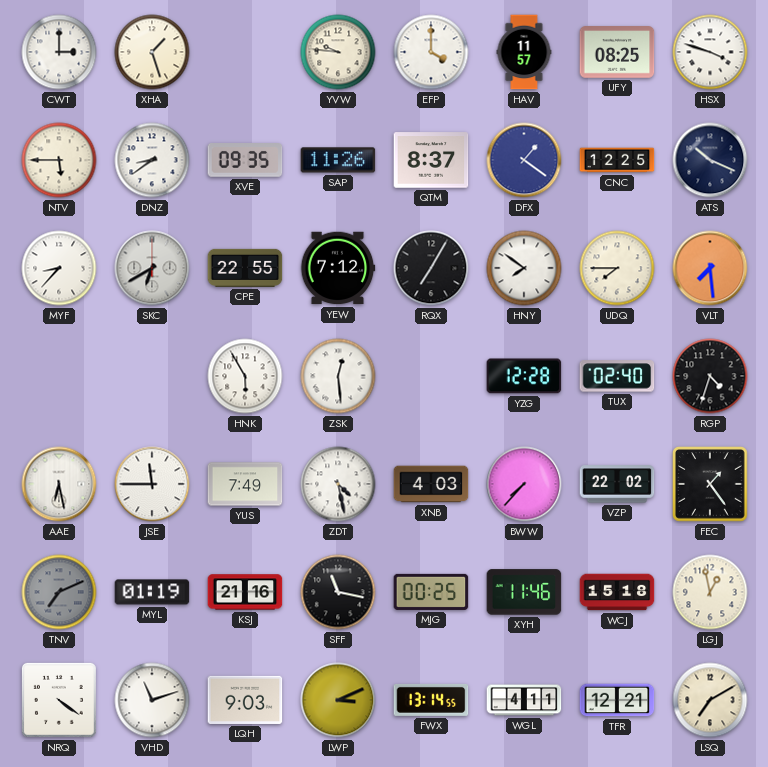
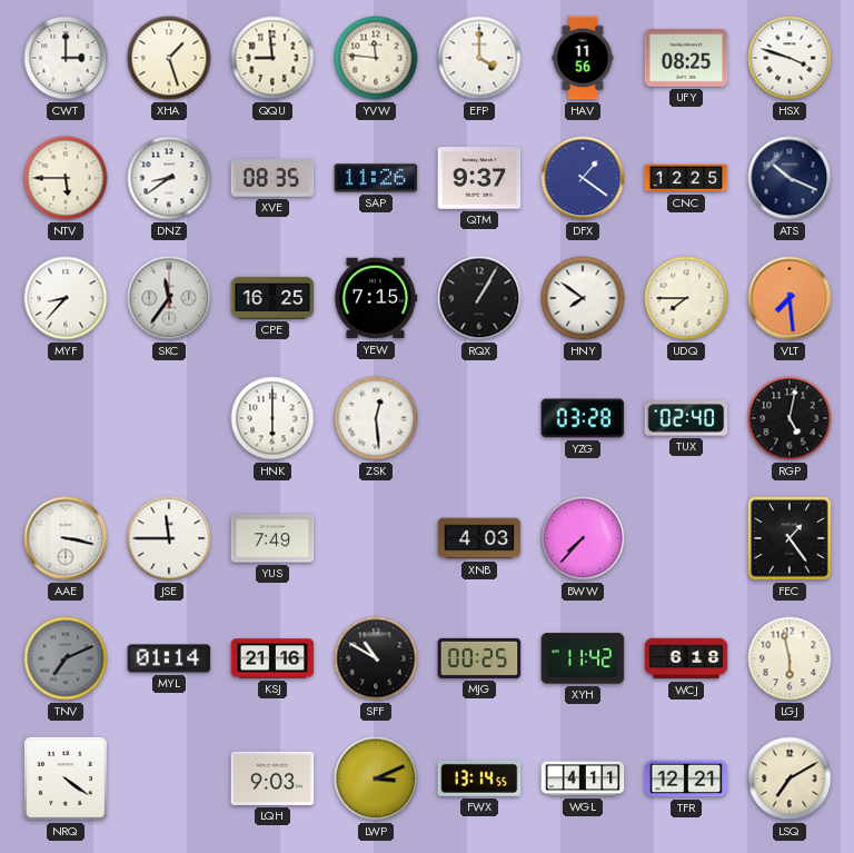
QQU: none -> 8:59
YVW: 9:46 -> 11:46
HAV: 11:57 -> 11:56
XVE: 09:35 -> 08:35
QTM: 8:37 -> 9:37
SKC: 6:40 -> 11:36
CPE: 22:55 -> 16:25
YEW: 7:12 -> 7:15
RQX: 7:05 -> 1:05
HNK: 5:55 -> 6:00
YZG: 12:28 -> 03:28
RGP: 4:33 -> 5:02
AAE: 6:28 -> 3:17
ZDT: 4:28 -> none
VZP: 22:02 -> none
MYL: 01:19 -> 01:14
SFF: 11:17 -> 10:50
XYH: 11:46 -> 11:42
WCJ: 15:18 -> 6:18
LGJ: 12:58 -> 5:58
VHD: 11:12 -> none
